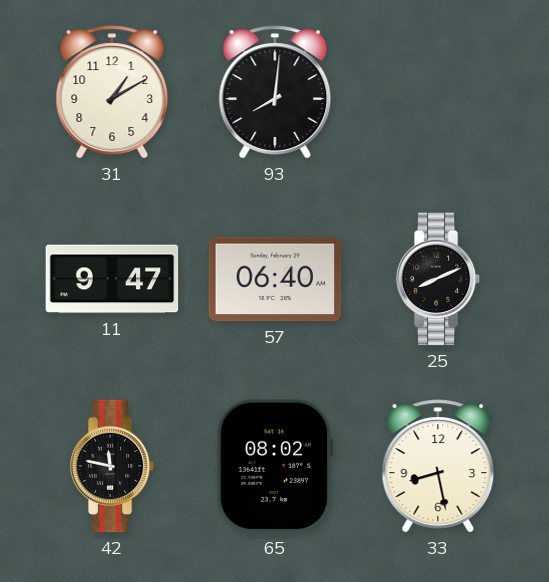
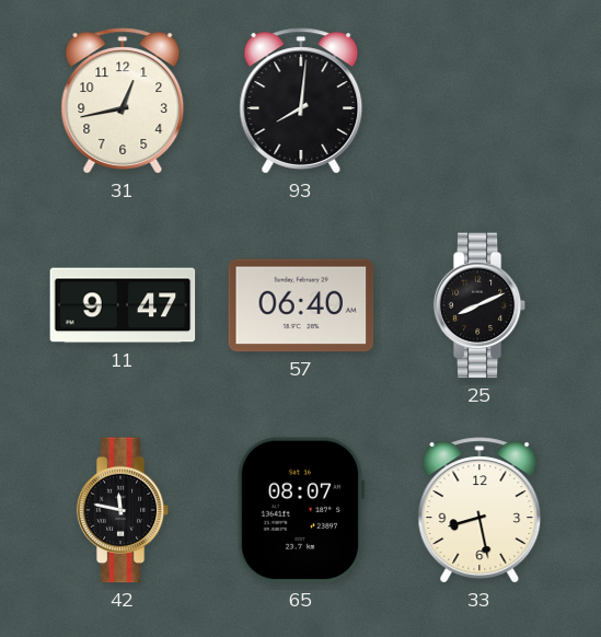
31: 1:10 -> 12:43
65: 08:02 -> 08:07
